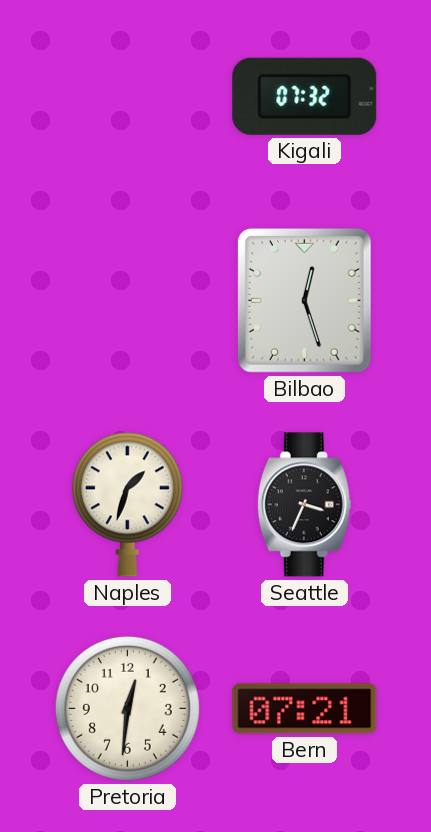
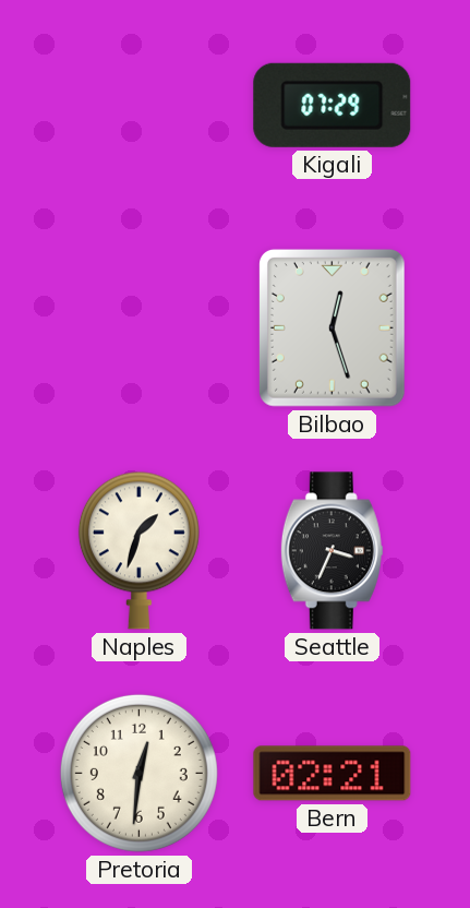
Kigali: 07:32 -> 07:29
Bern: 07:21 -> 02:21
